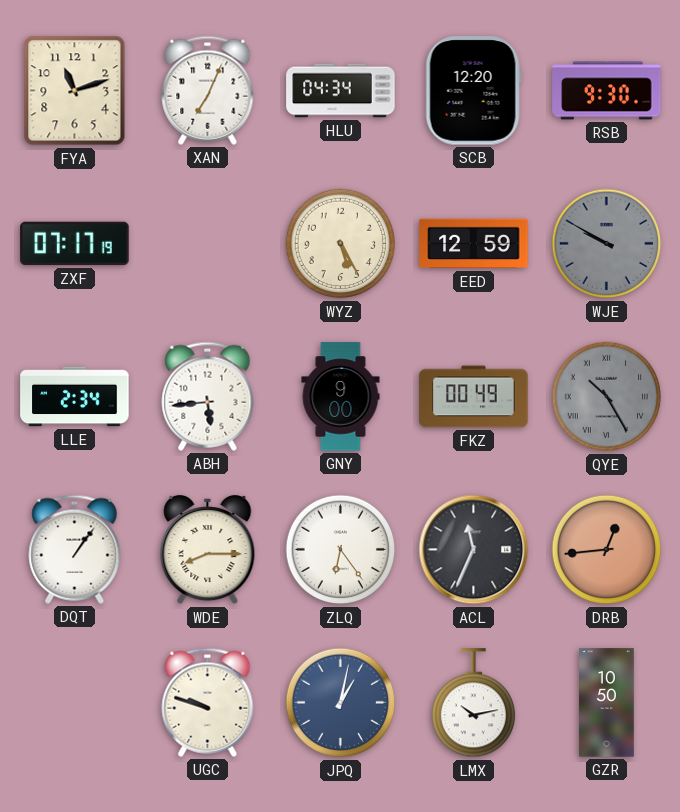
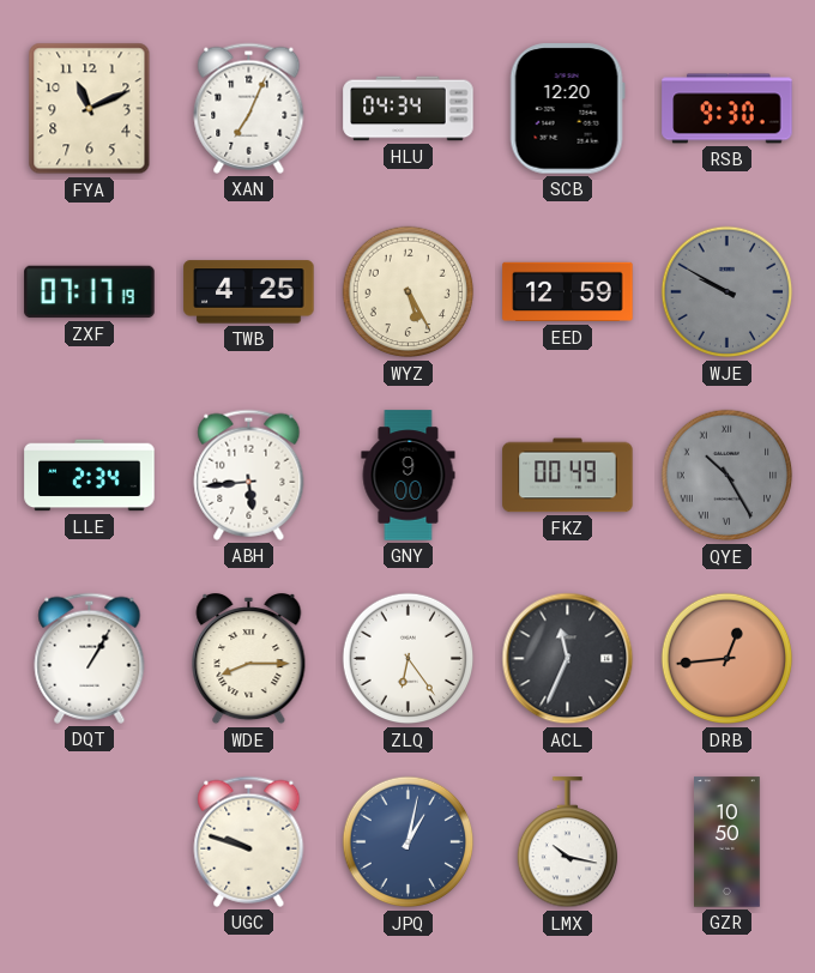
FYA: 11:12 -> 11:11
TWB: none -> 4:25
DQT: 1:06 -> 1:05
LMX: 10:13 -> 10:17
